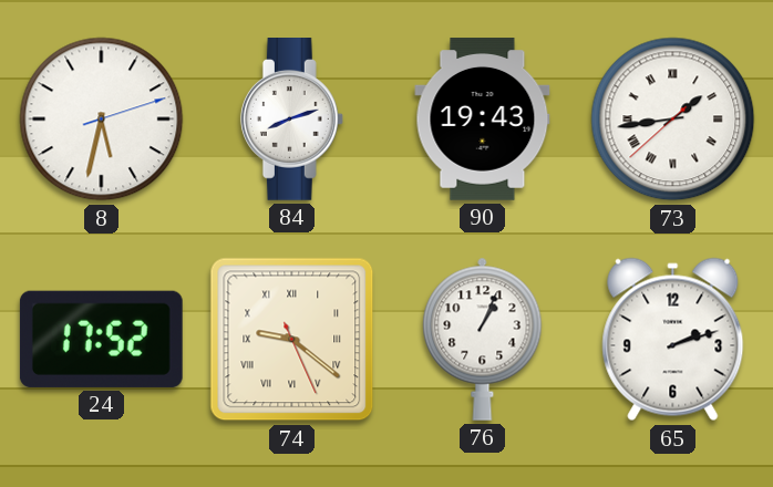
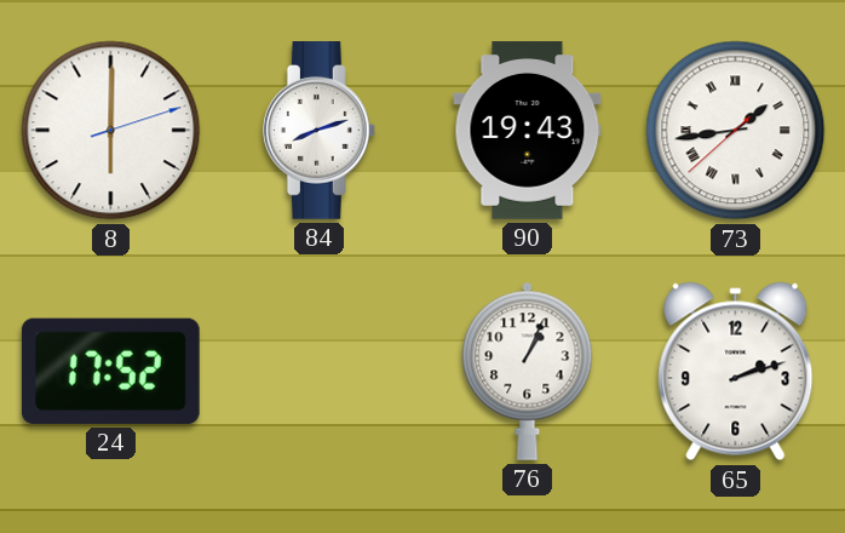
8: 5:32 -> 6:00
74: 9:21 -> none
